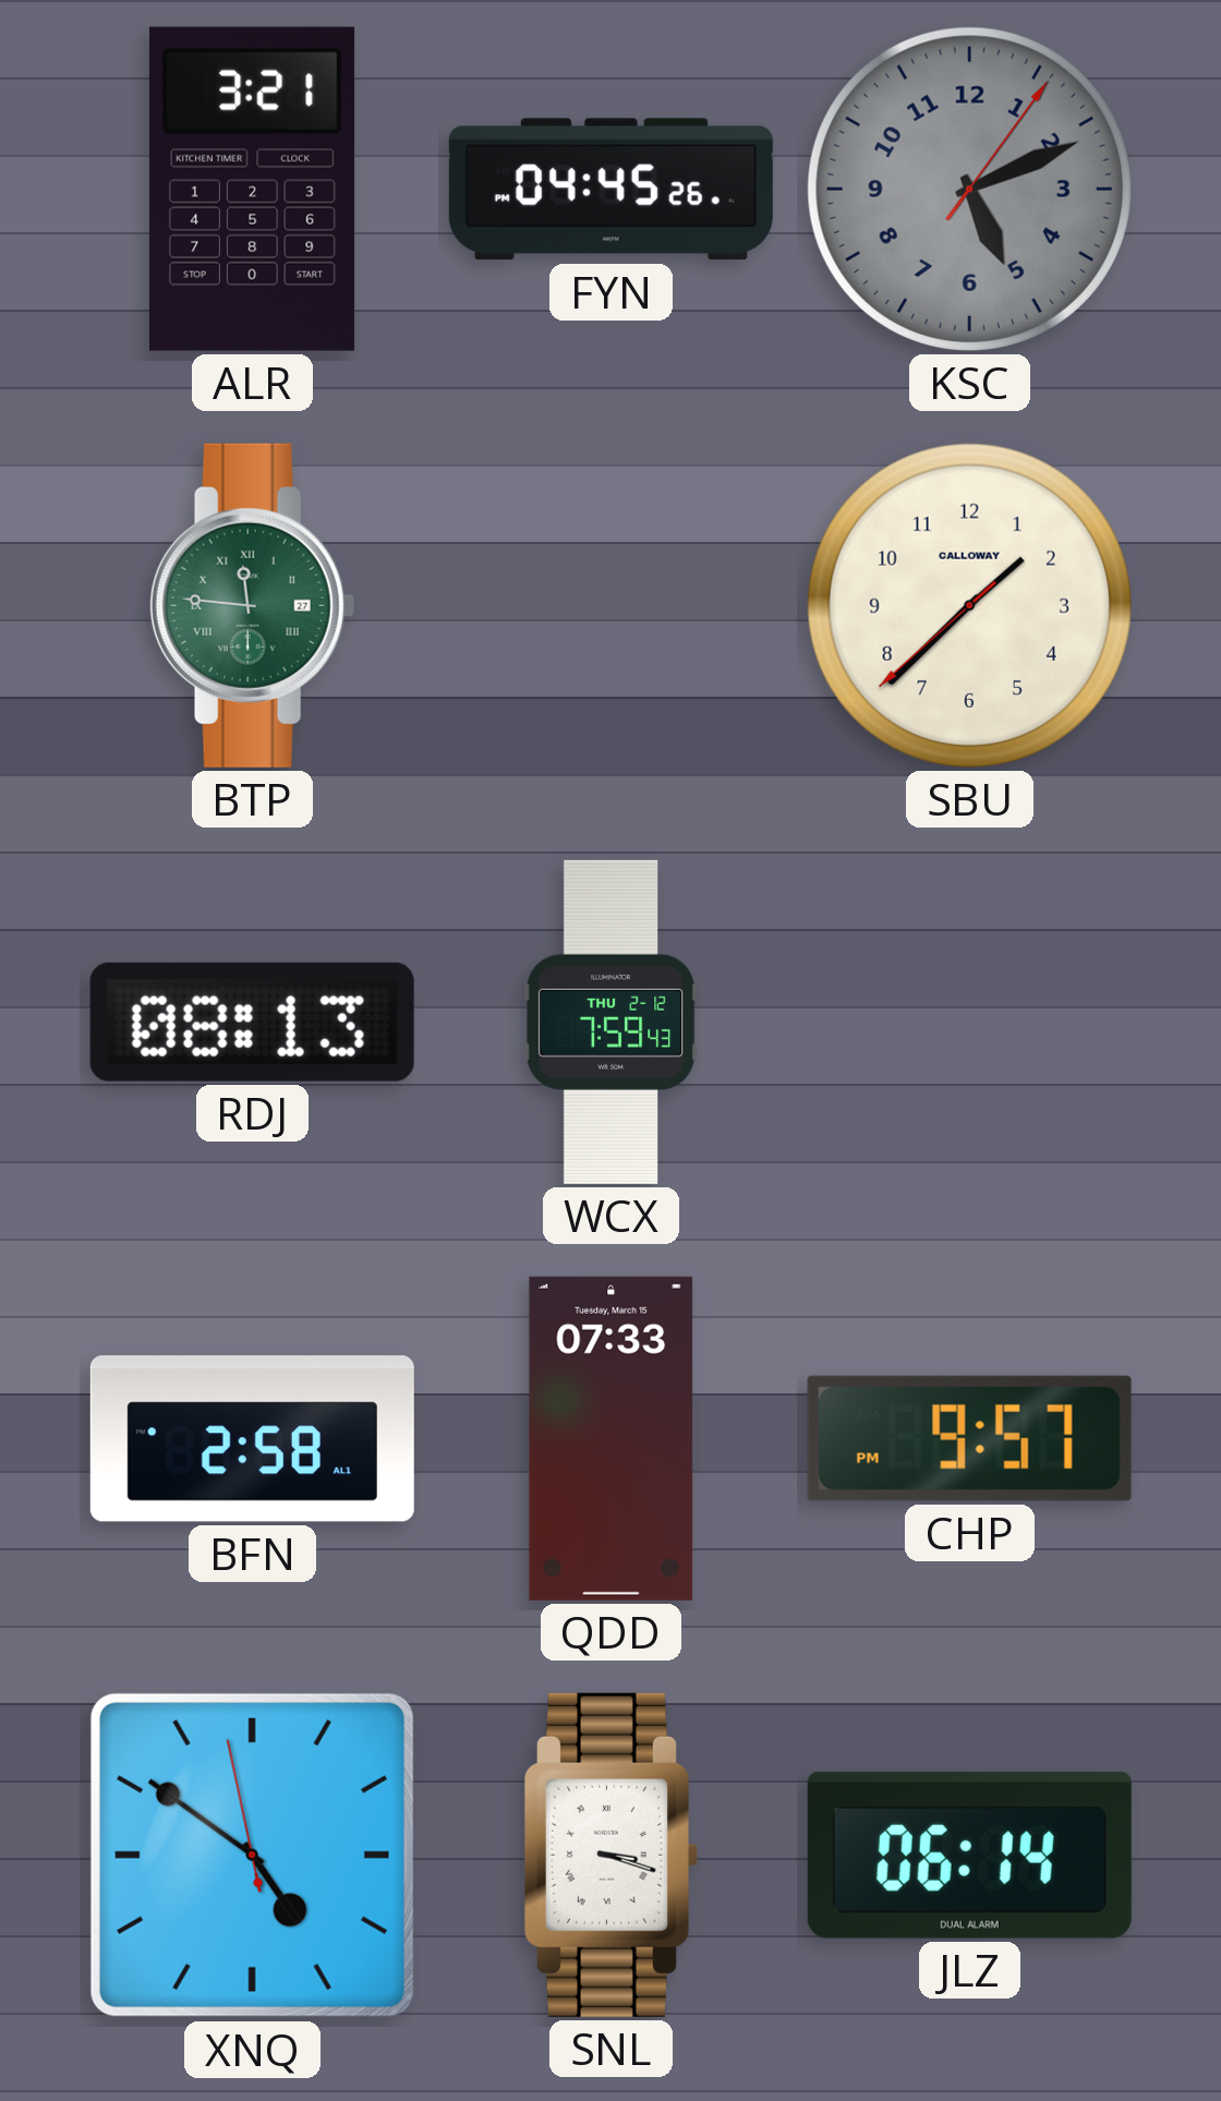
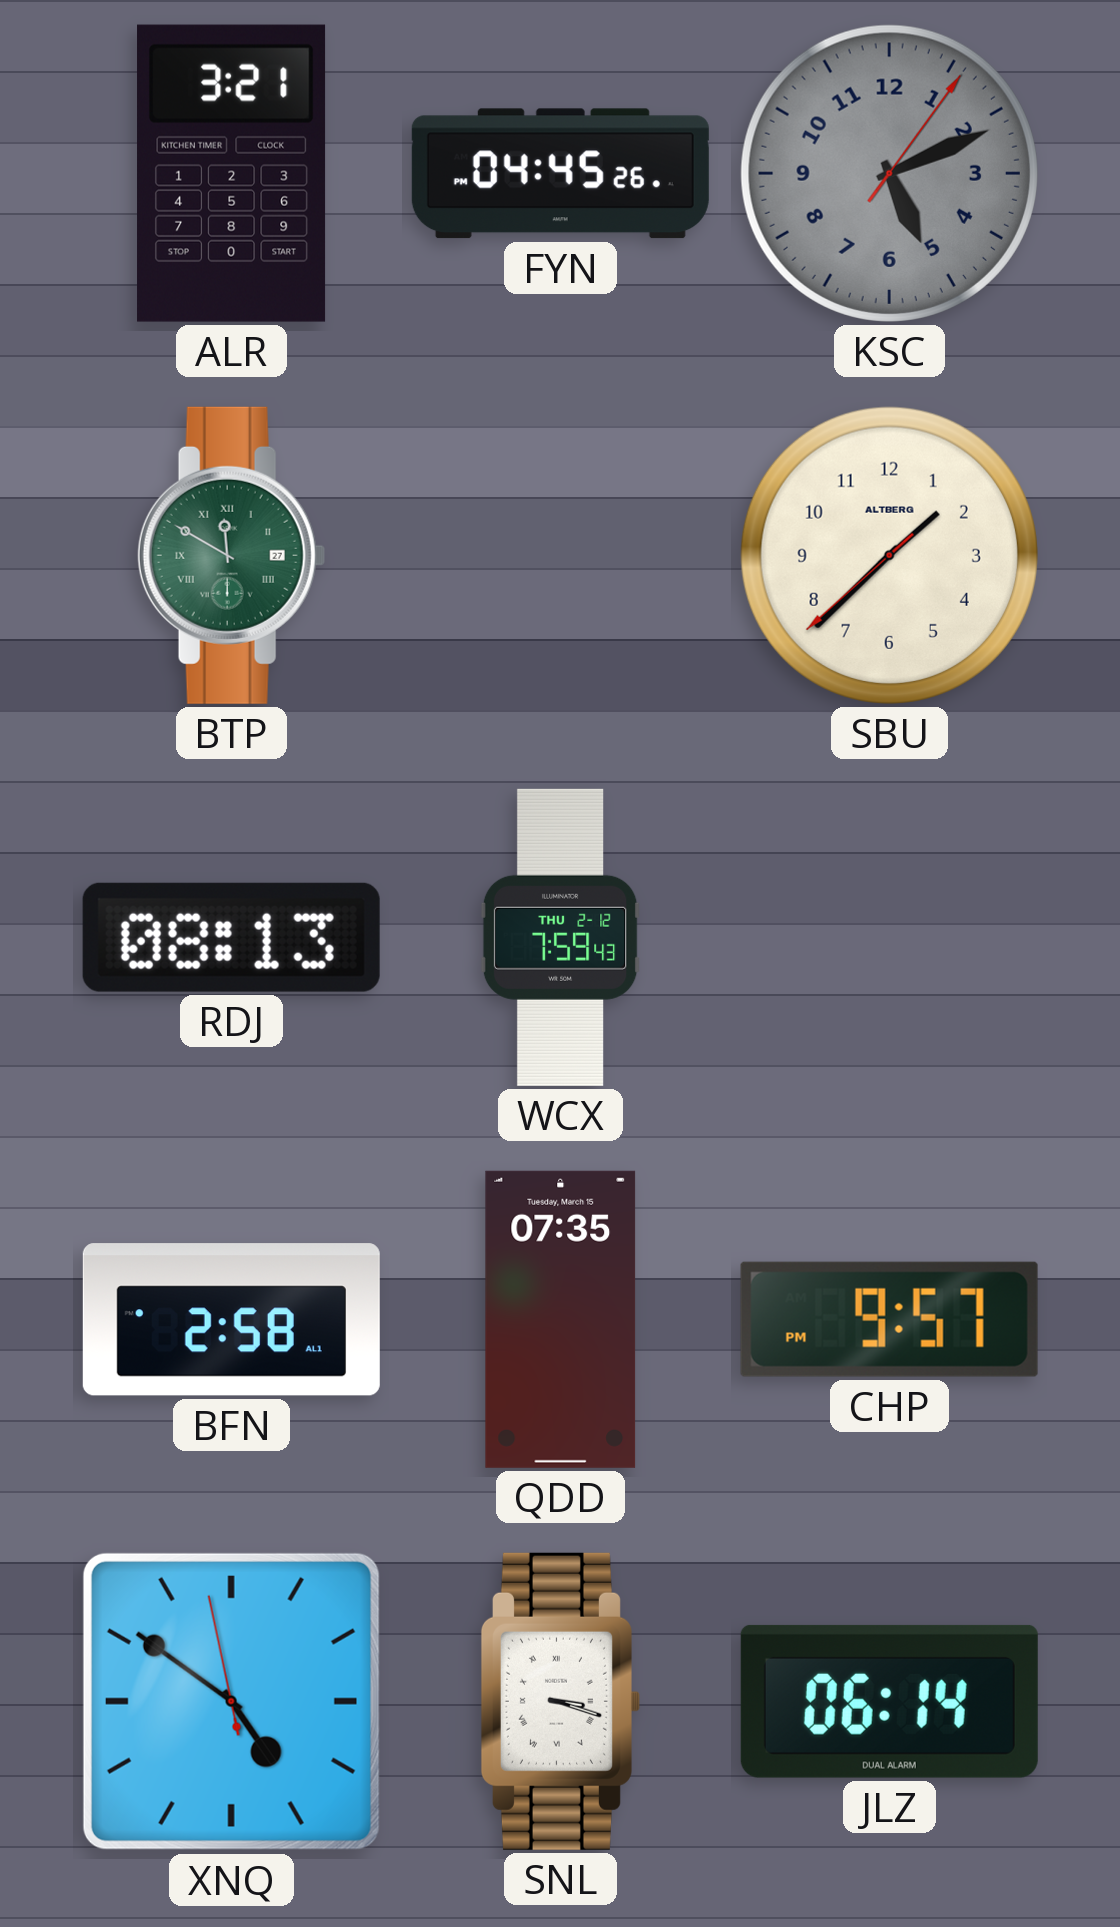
BTP: 11:46 -> 11:50
SBU brand: CALLOWAY -> ALTBERG
QDD: 07:33 -> 07:35
